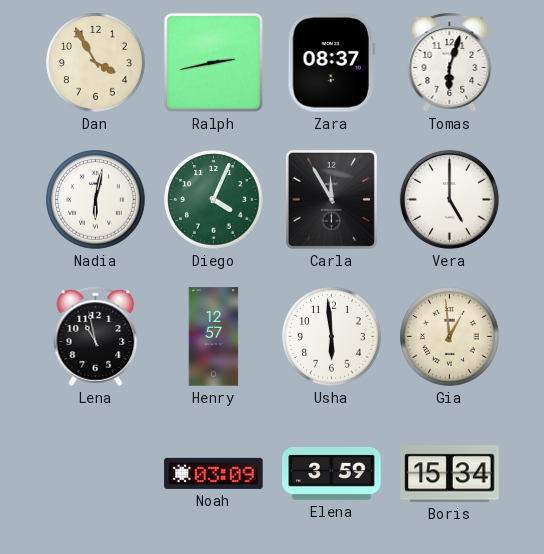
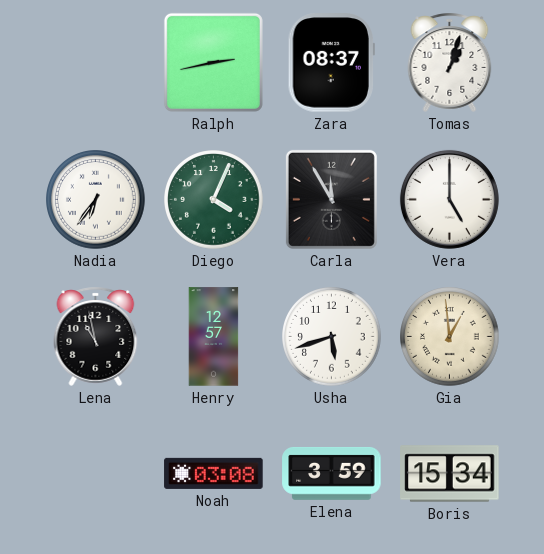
Dan: 3:55 -> none
Tomas: 6:03 -> 1:03
Nadia: 6:02 -> 6:36
Usha: 5:59 -> 5:42
Noah: 03:09 -> 03:08
